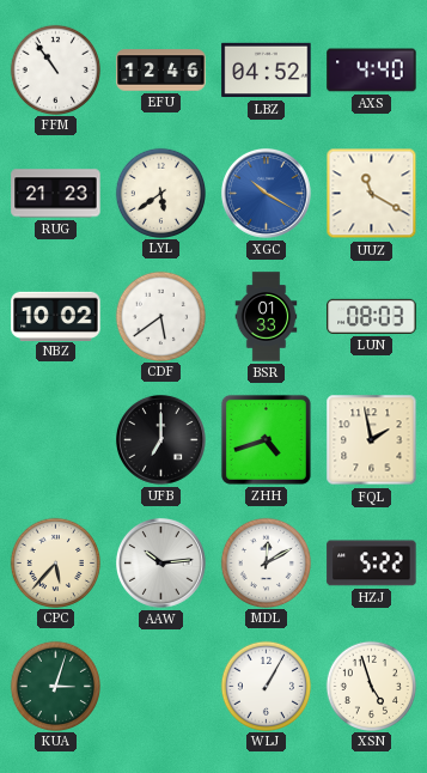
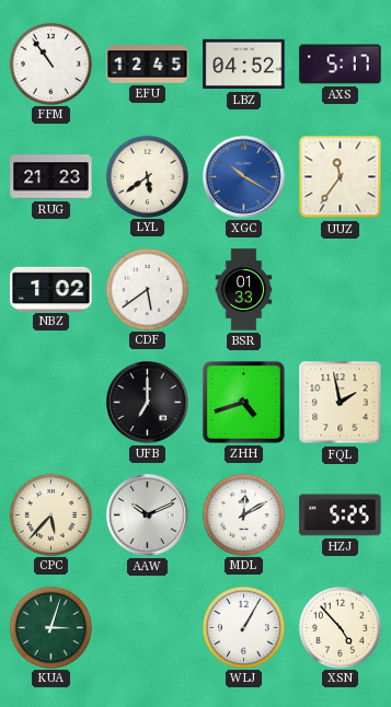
EFU: 12:46 -> 12:45
AXS: 4:40 -> 5:17
UUZ: 11:20 -> 11:36
NBZ: 10:02 -> 1:02
LUN: 08:03 -> none
AAW: 10:14 -> 10:11
HZJ: 5:22 -> 5:25
XSN: 4:57 -> 4:53
